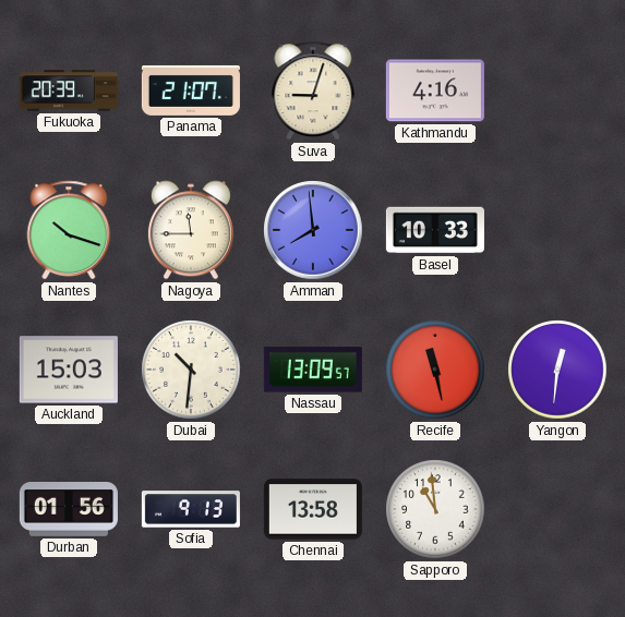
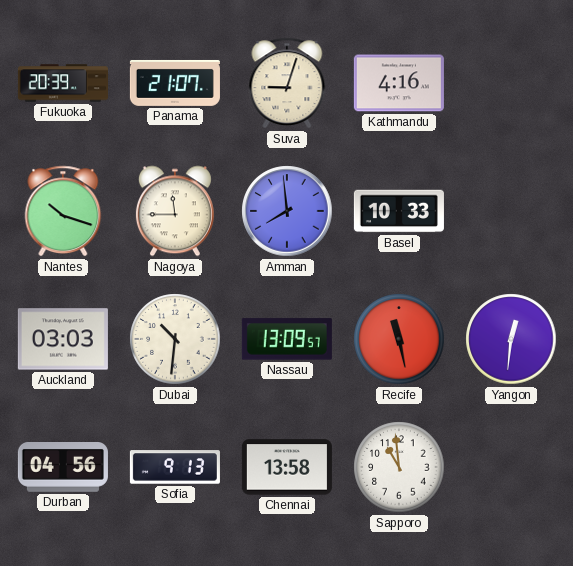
Auckland: 15:03 -> 03:03
Durban: 01:56 -> 04:56
